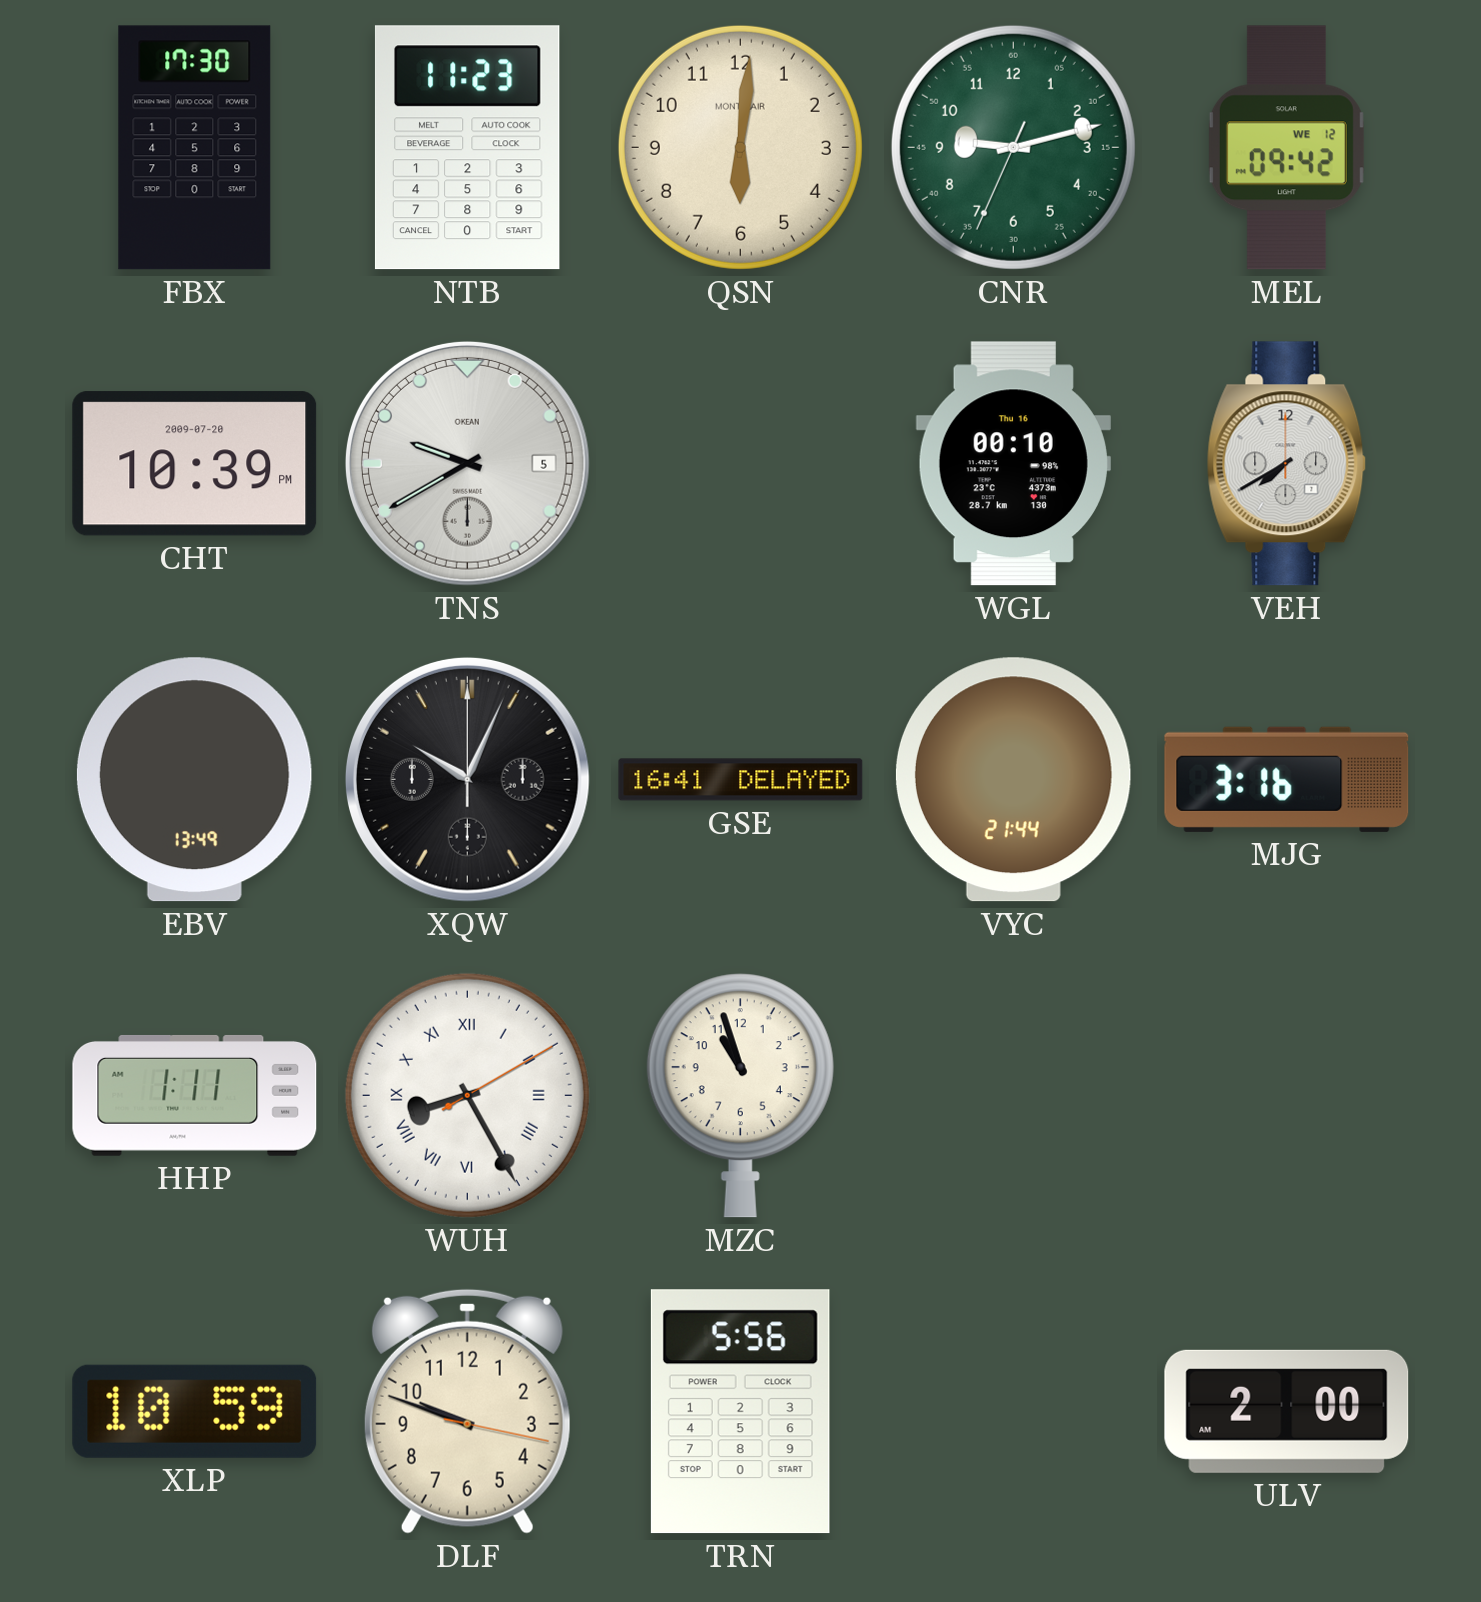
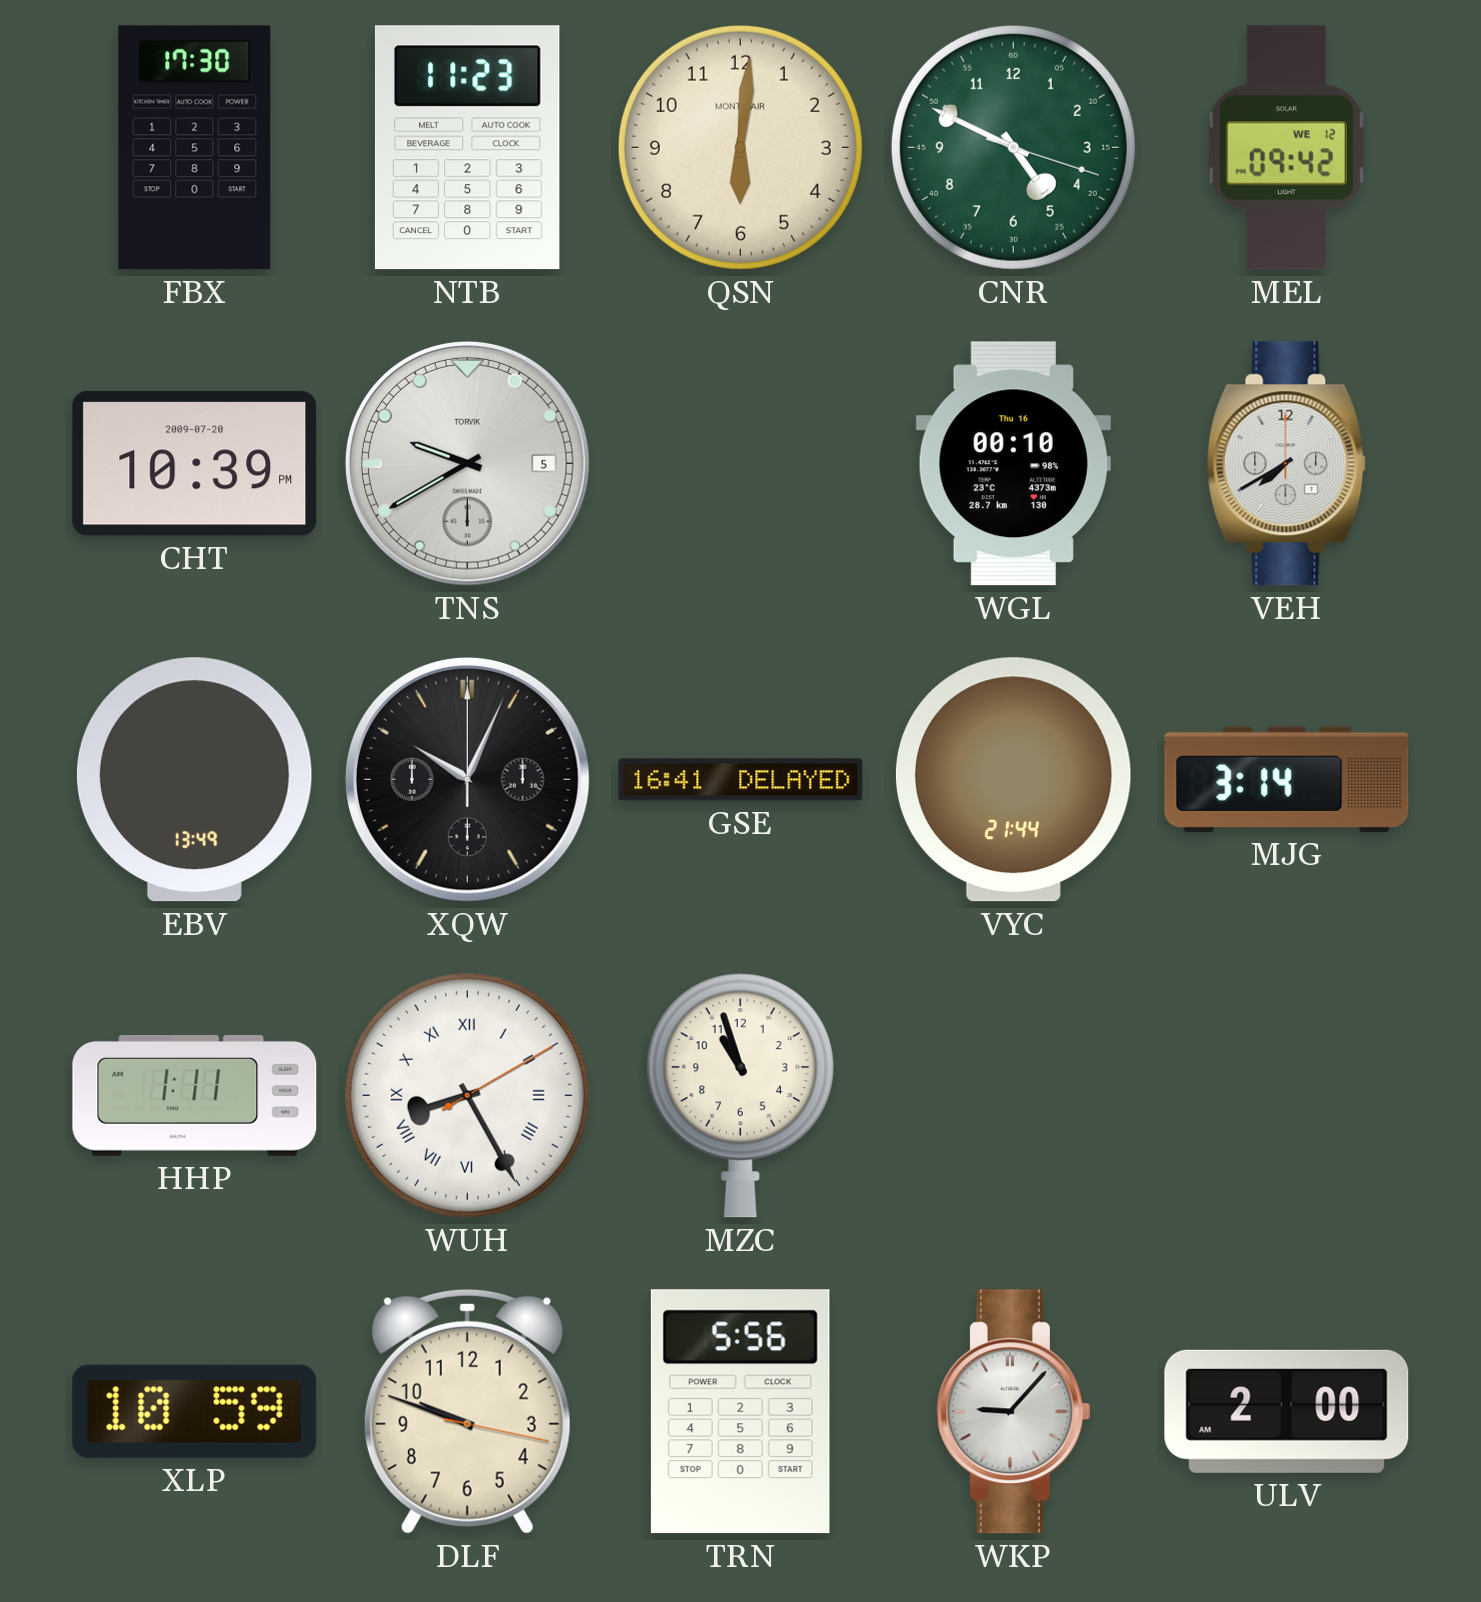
CNR: 9:12 -> 4:49
TNS brand: OKEAN -> TORVIK
MJG: 3:16 -> 3:14
WKP: none -> 9:07
